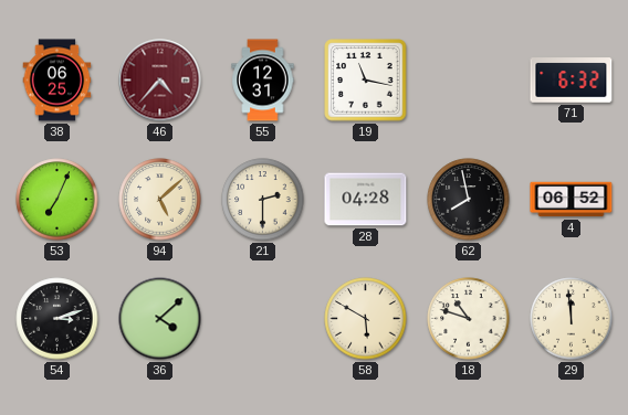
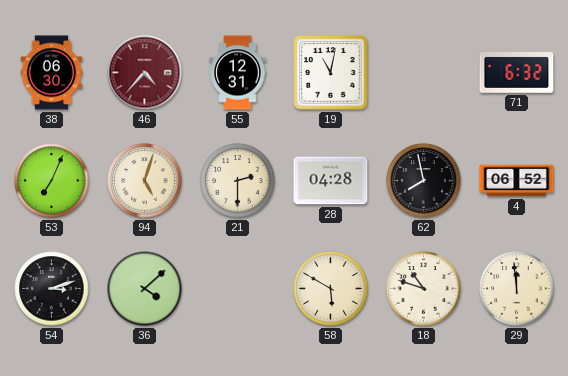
38: 06:25 -> 06:30
19: 11:17 -> 11:02
94: 5:08 -> 5:03
